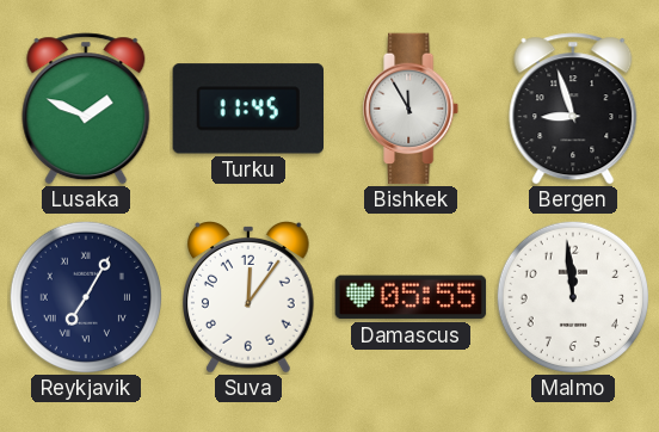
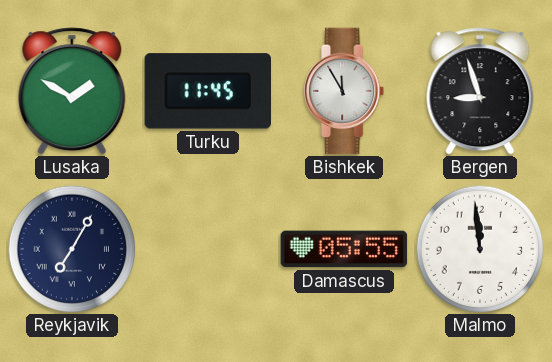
Lusaka: 1:49 -> 1:50
Suva: 12:06 -> none
